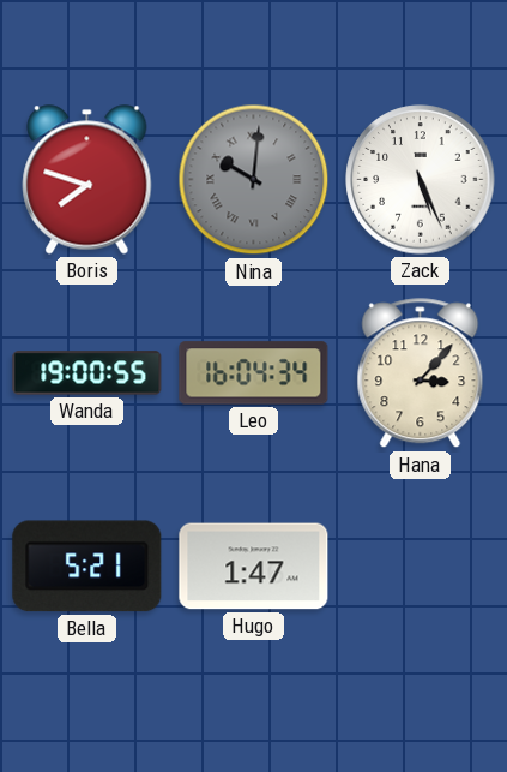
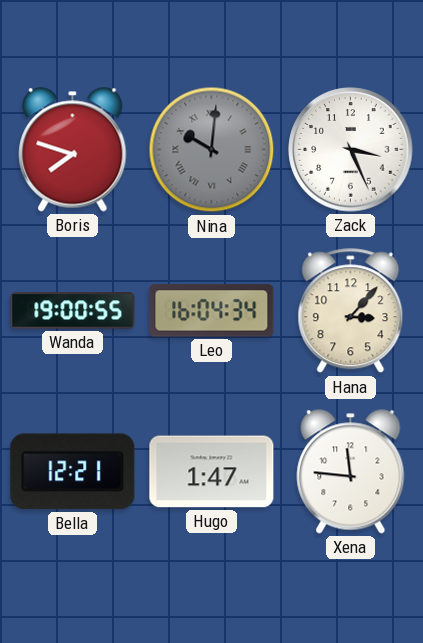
Zack: 5:26 -> 3:26
Bella: 5:21 -> 12:21
Xena: none -> 11:46
